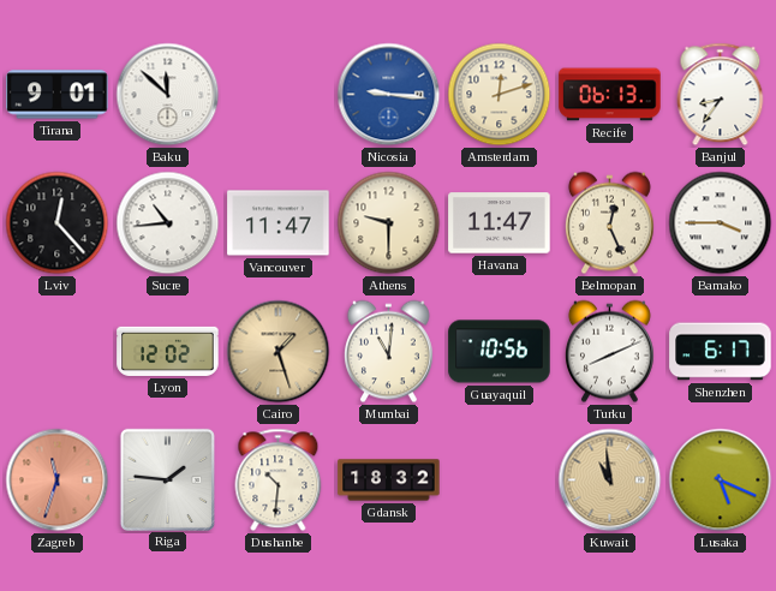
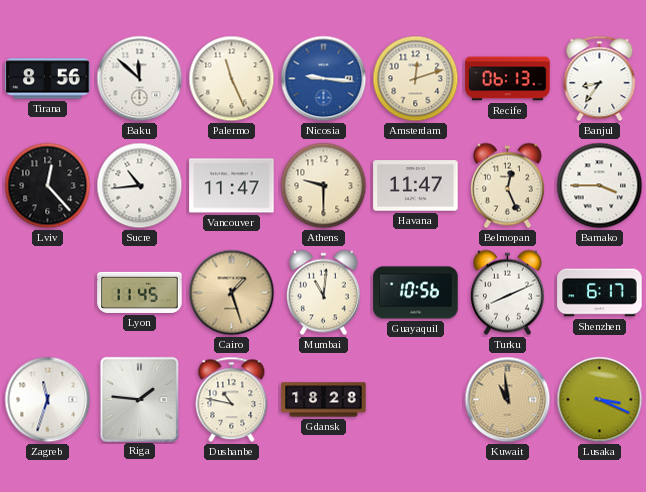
Tirana: 9:01 -> 8:56
Palermo: none -> 11:26
Lyon: 12:02 -> 11:45
Zagreb dial: salmon -> white
Dushanbe: 10:31 -> 10:47
Gdansk: 18:32 -> 18:28
Lusaka: 5:19 -> 3:19
